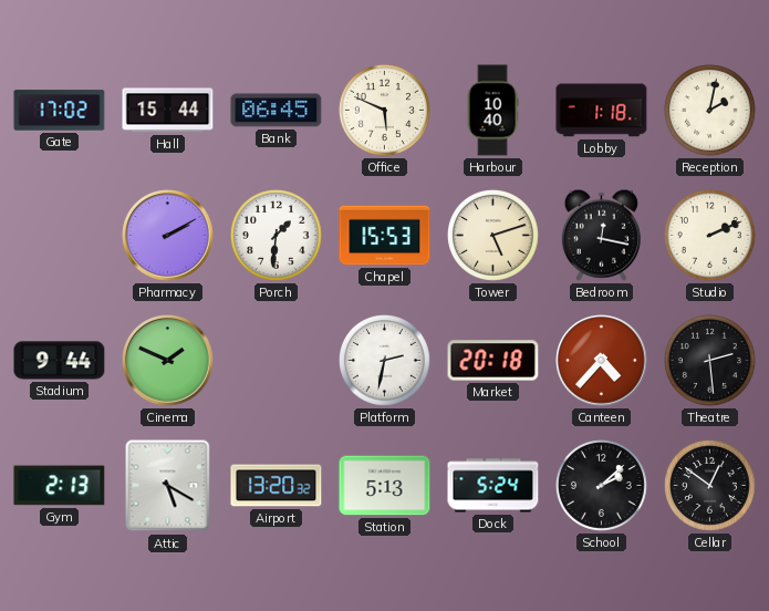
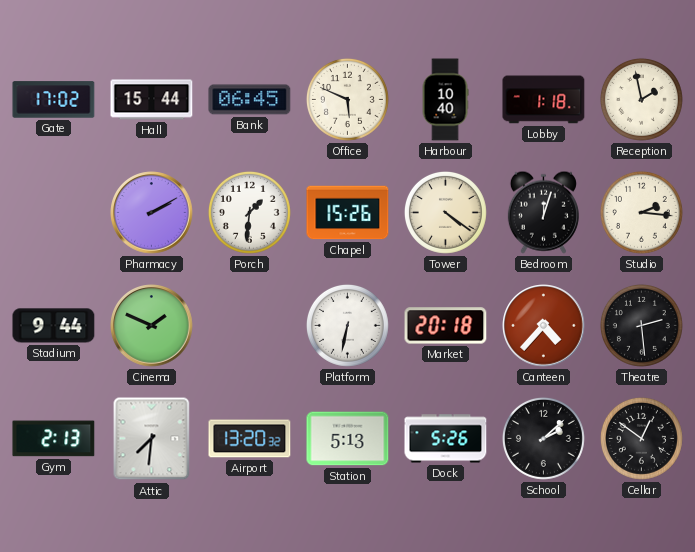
Reception: 2:02 -> 1:58
Chapel: 15:53 -> 15:26
Tower: 5:12 -> 4:21
Bedroom: 12:17 -> 12:03
Studio: 2:11 -> 2:16
Platform: 2:32 -> 6:32
Attic: 5:20 -> 7:31
Dock: 5:24 -> 5:26
